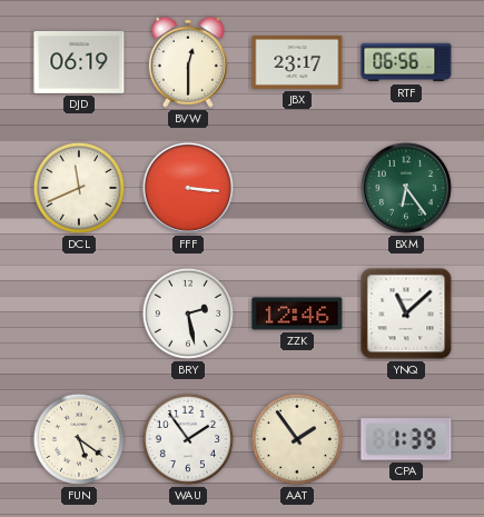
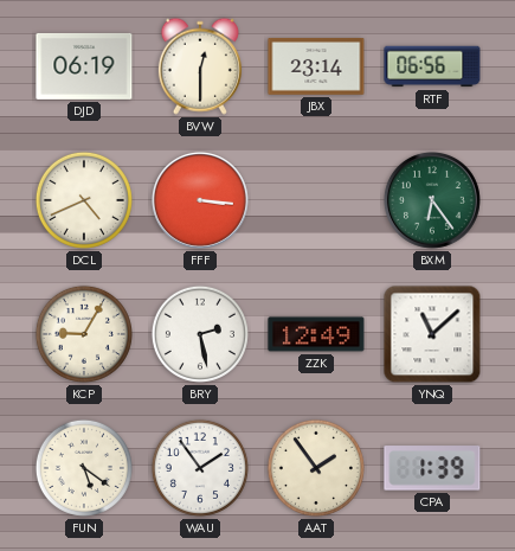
JBX: 23:17 -> 23:14
DCL: 11:41 -> 4:41
KCP: none -> 9:05
ZZK: 12:46 -> 12:49
